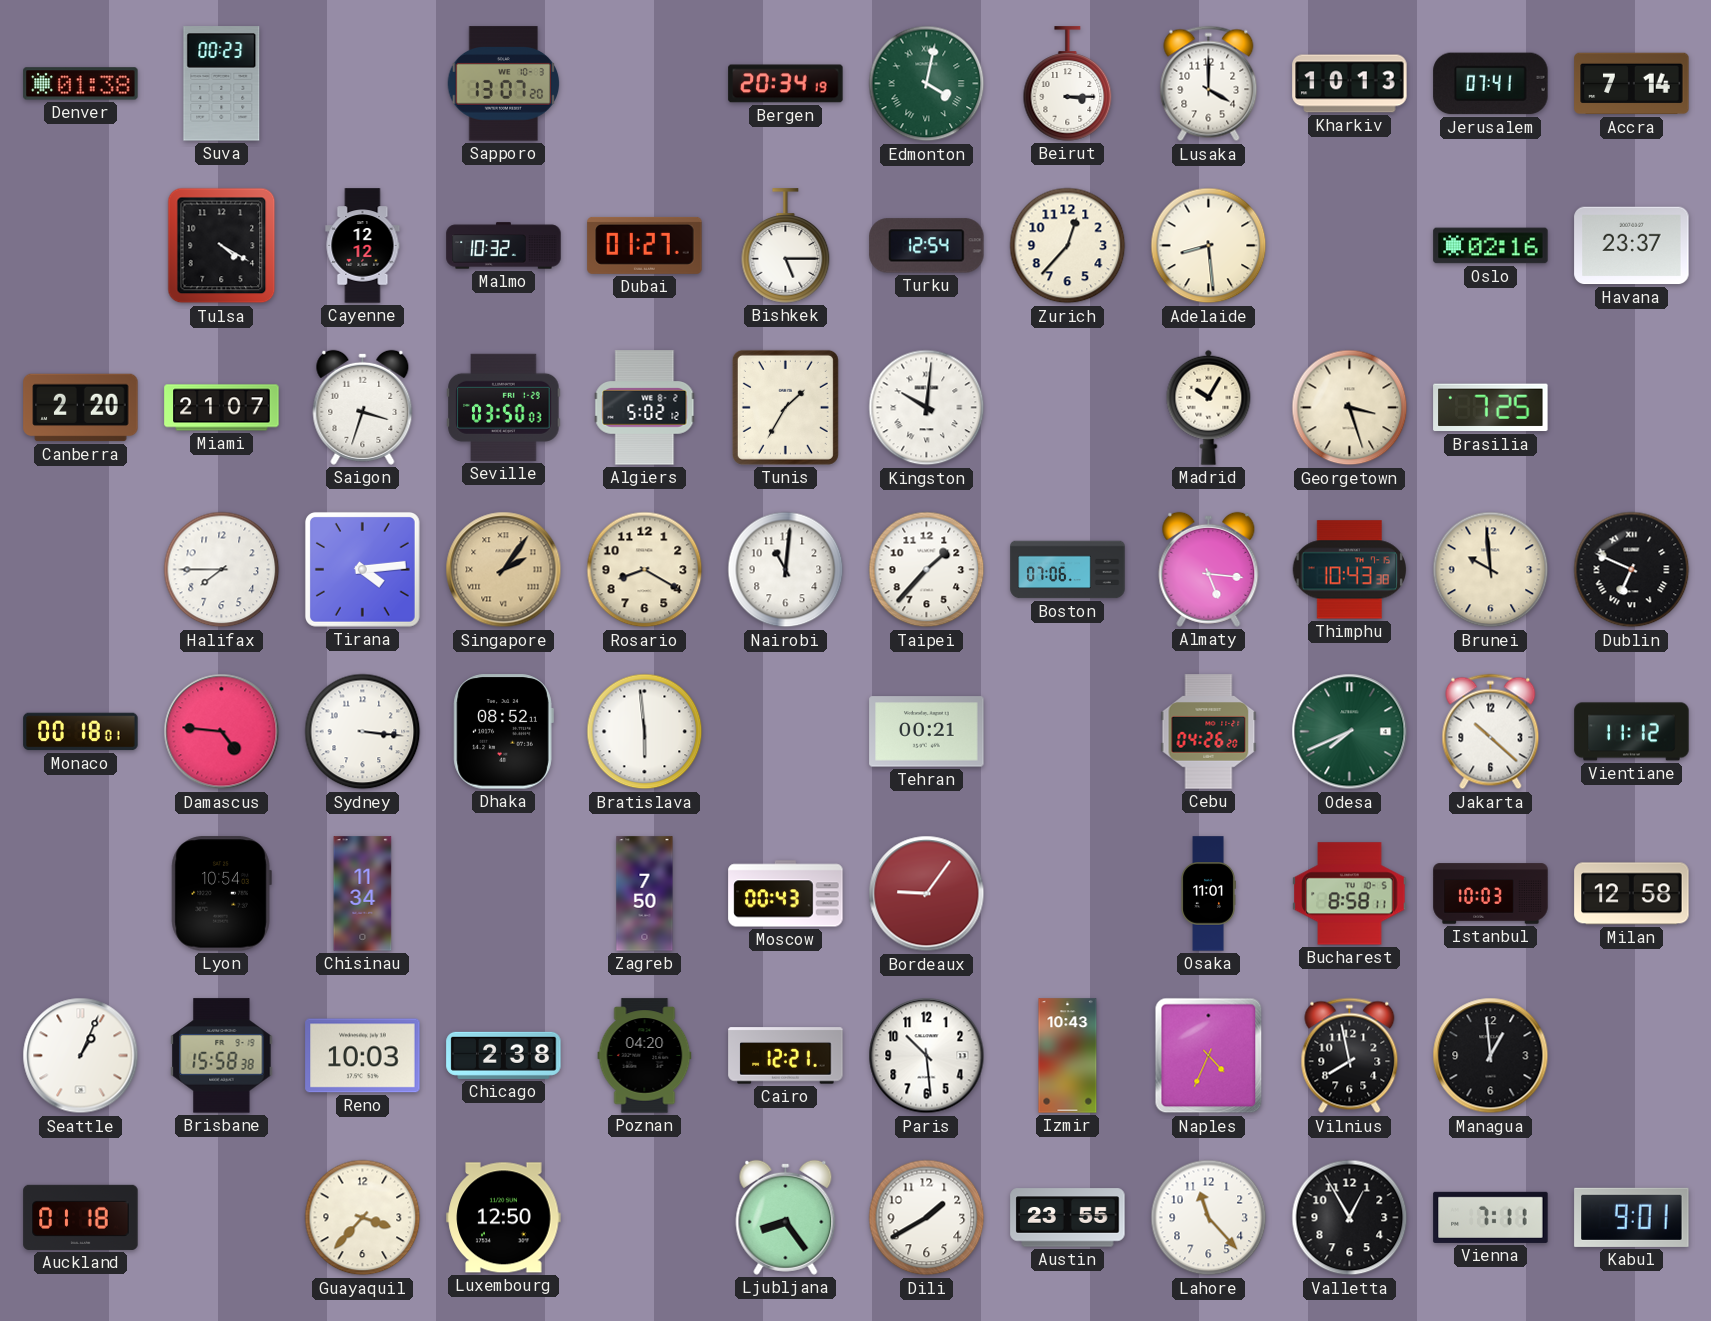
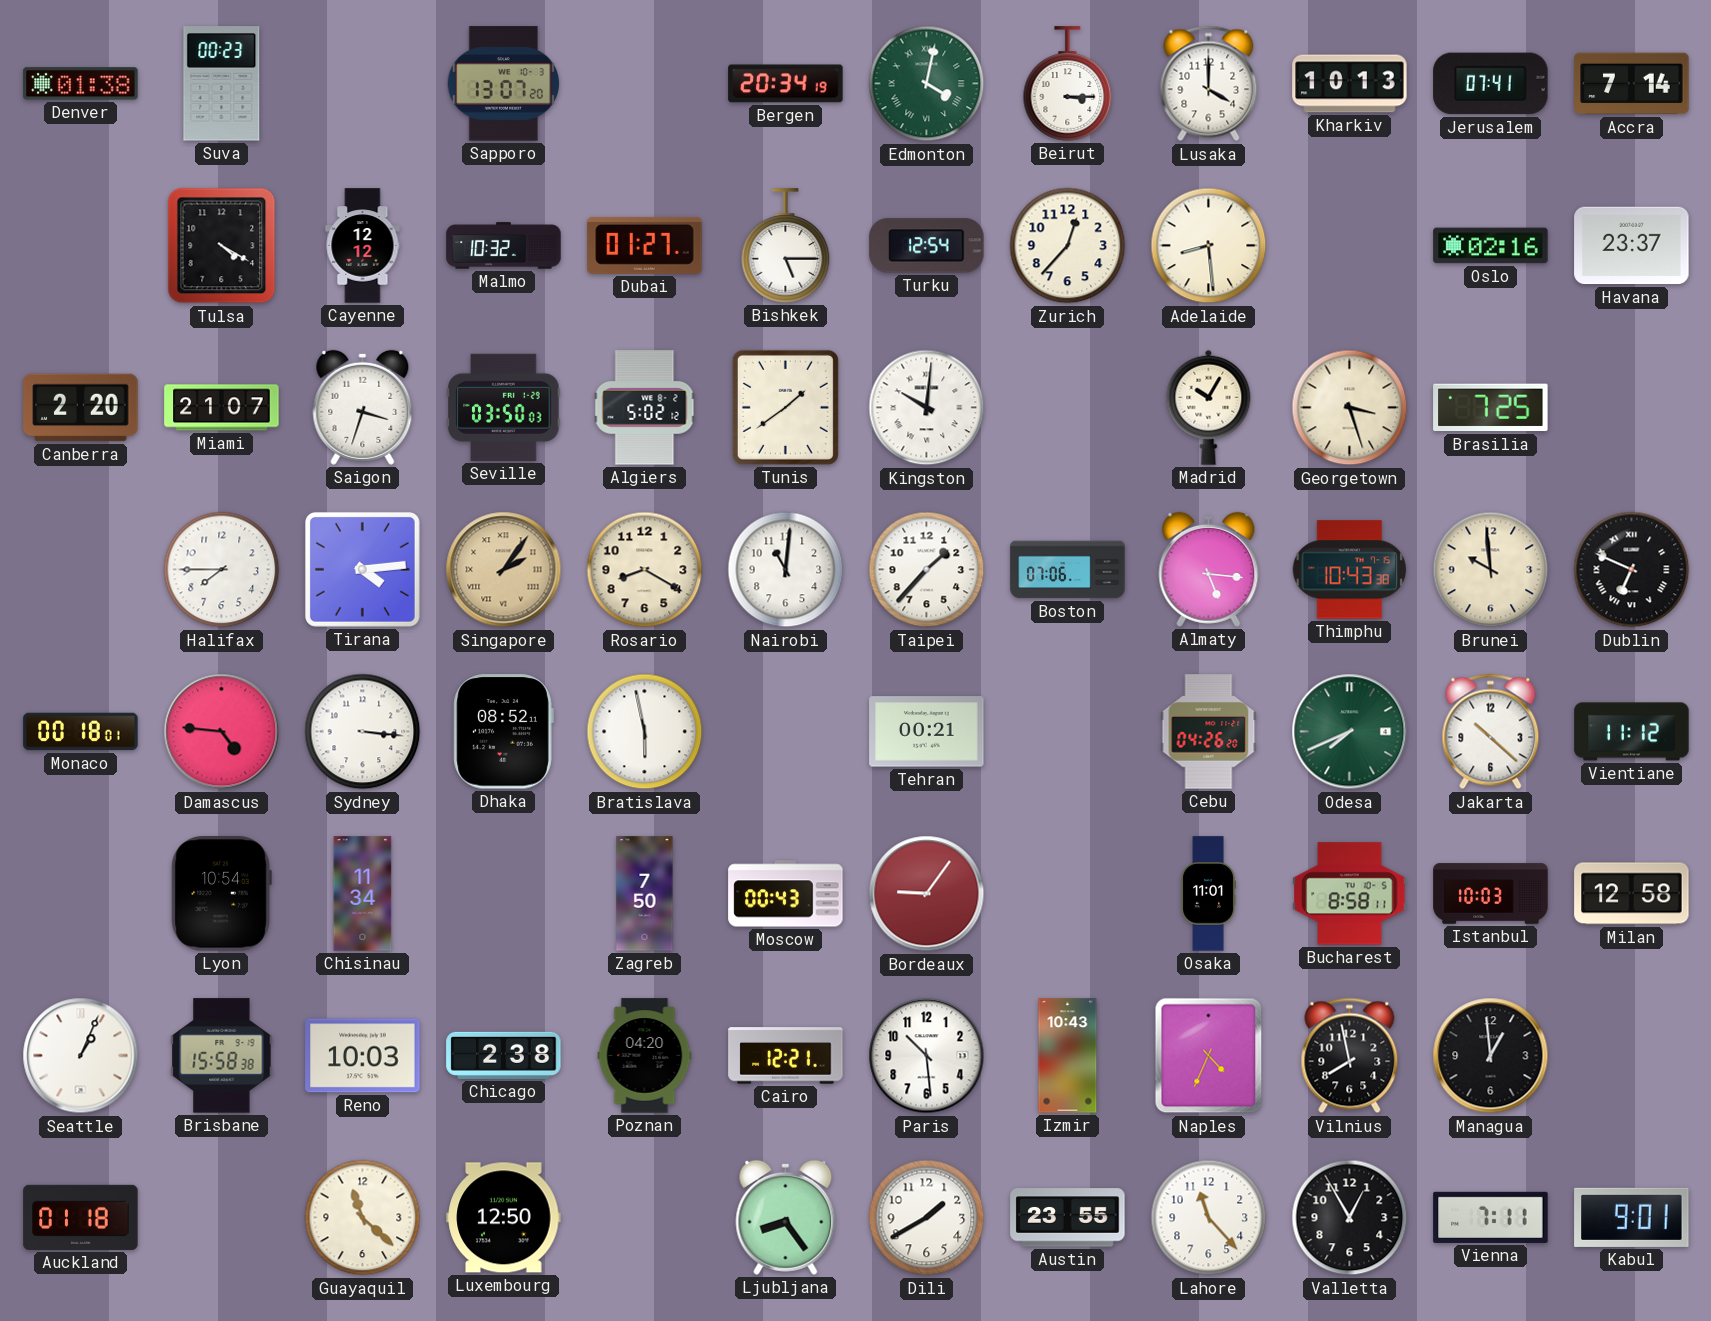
Tunis: 1:35 -> 1:39
Bratislava: 5:59 -> 5:58
Guayaquil: 3:37 -> 11:22
